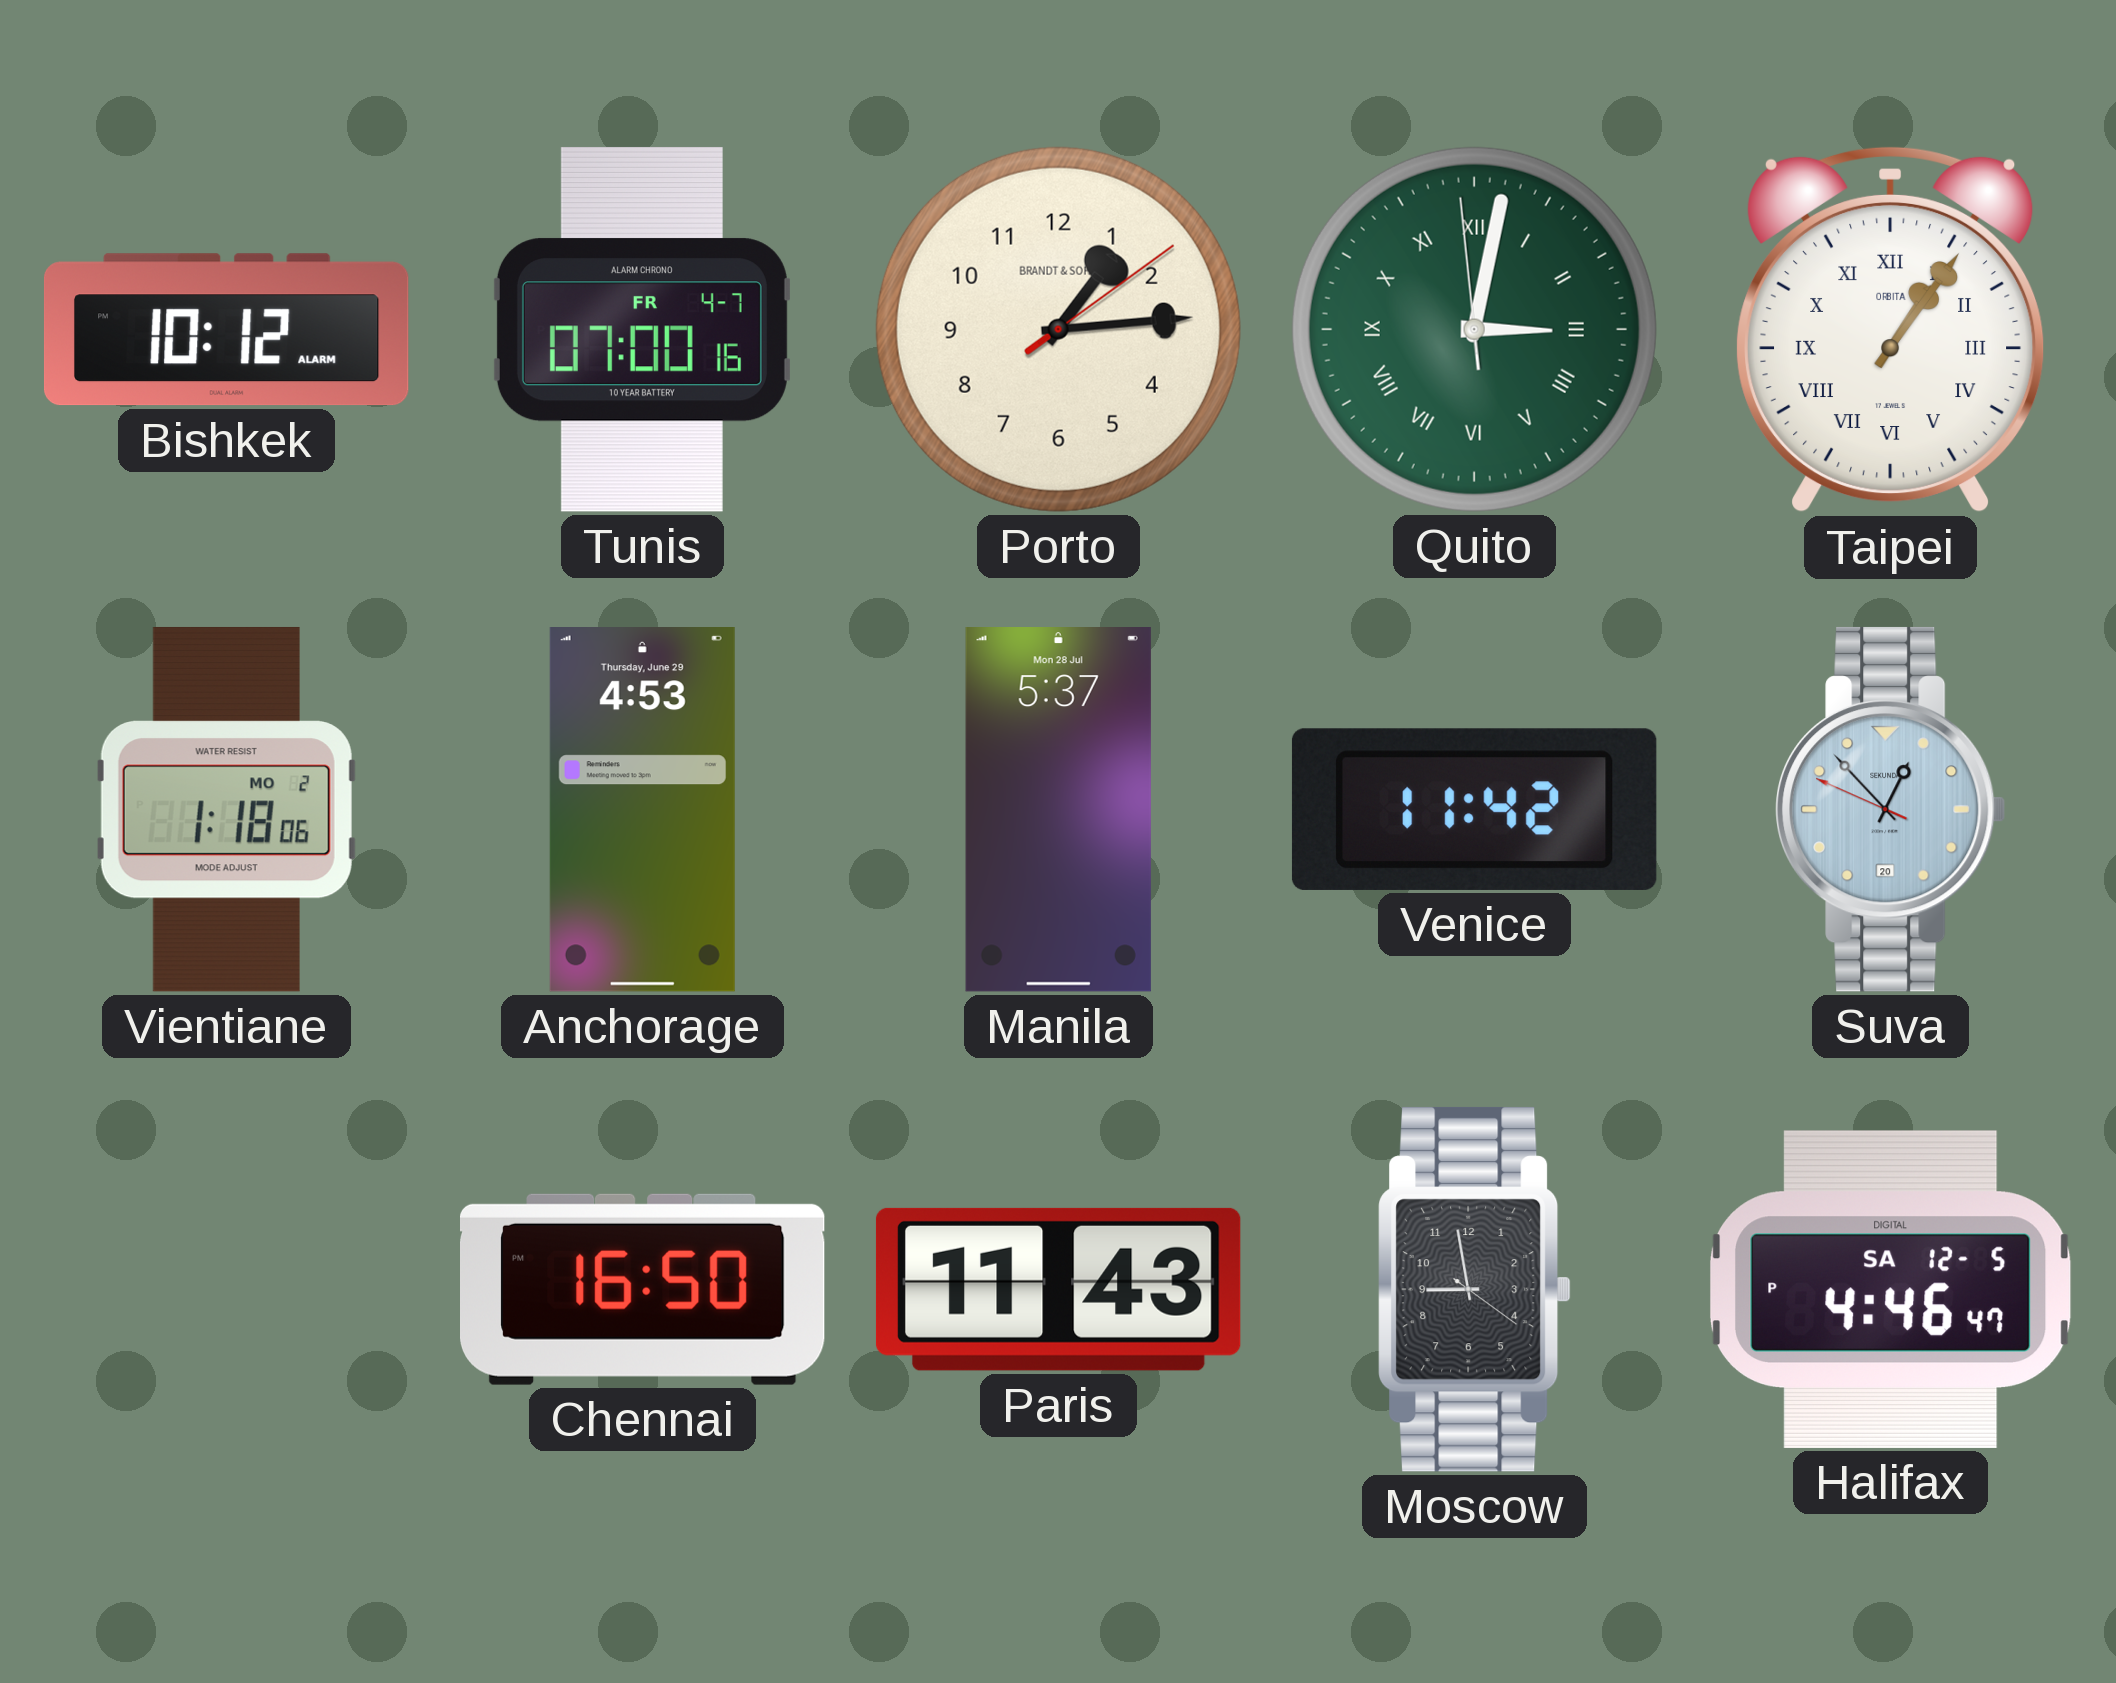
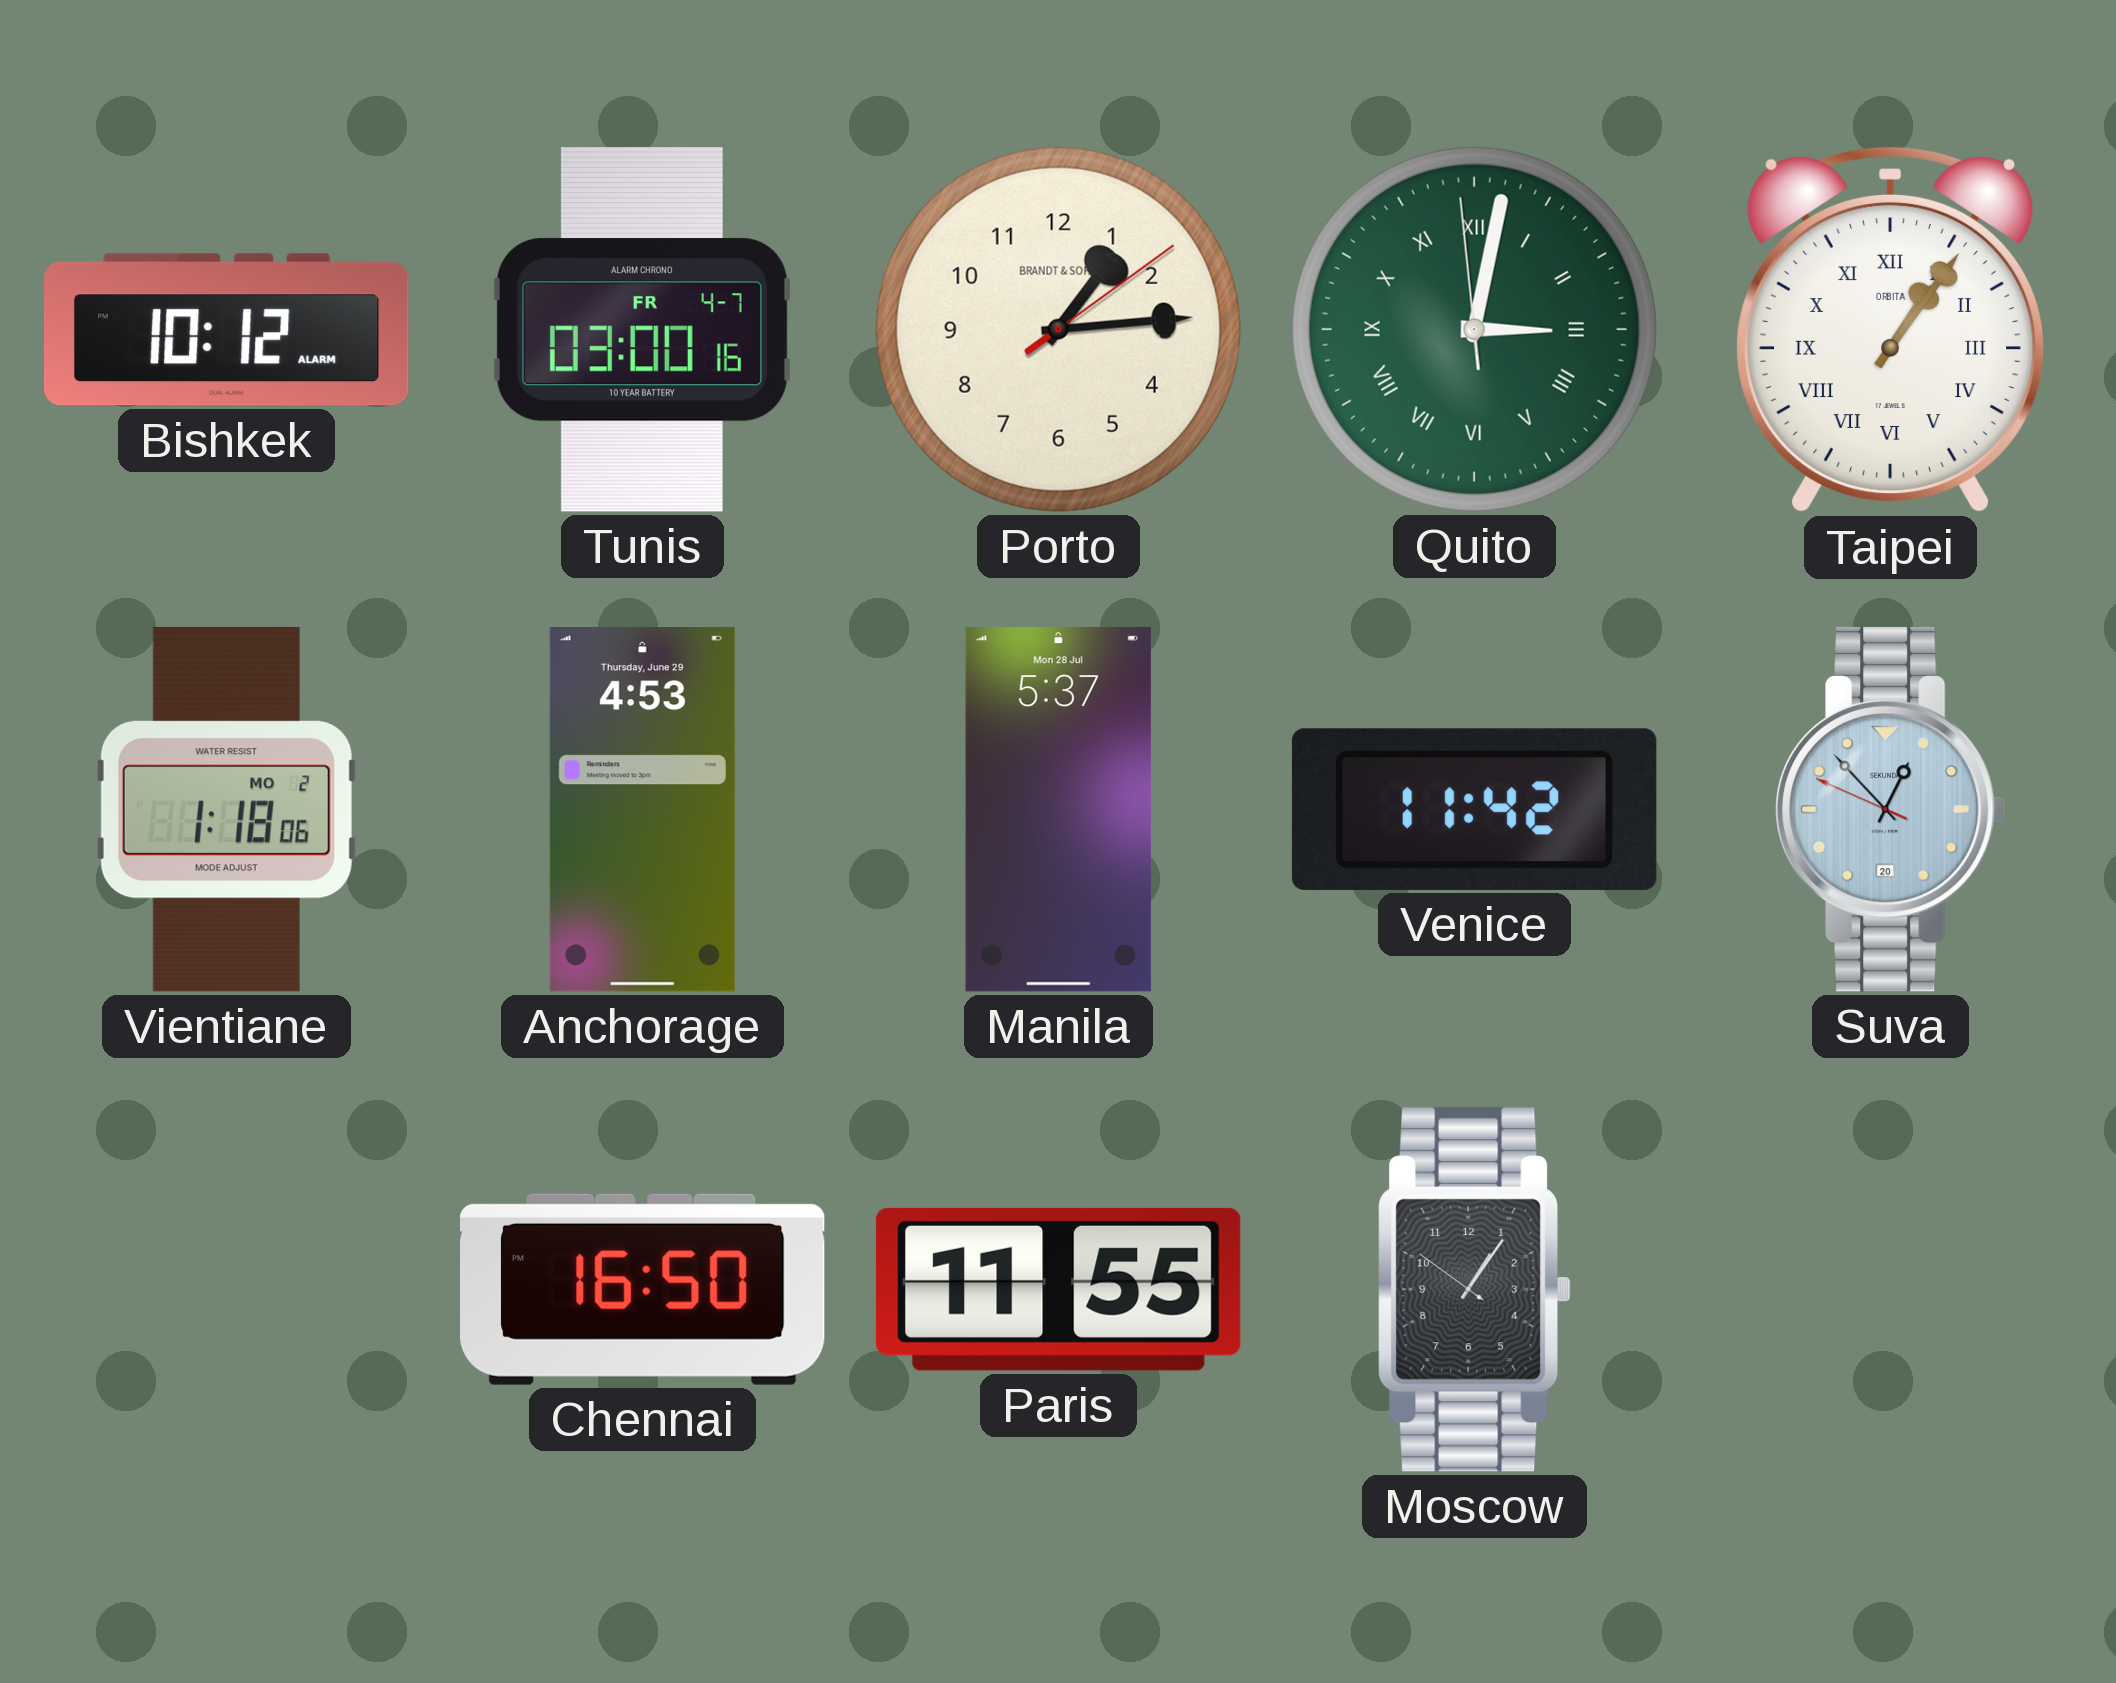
Tunis: 07:00 -> 03:00
Paris: 11:43 -> 11:55
Moscow: 8:58 -> 1:05
Halifax: 4:46 -> none
